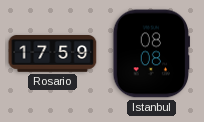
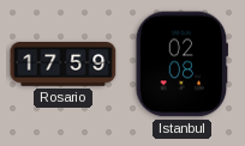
Istanbul: 08:08 -> 02:08
